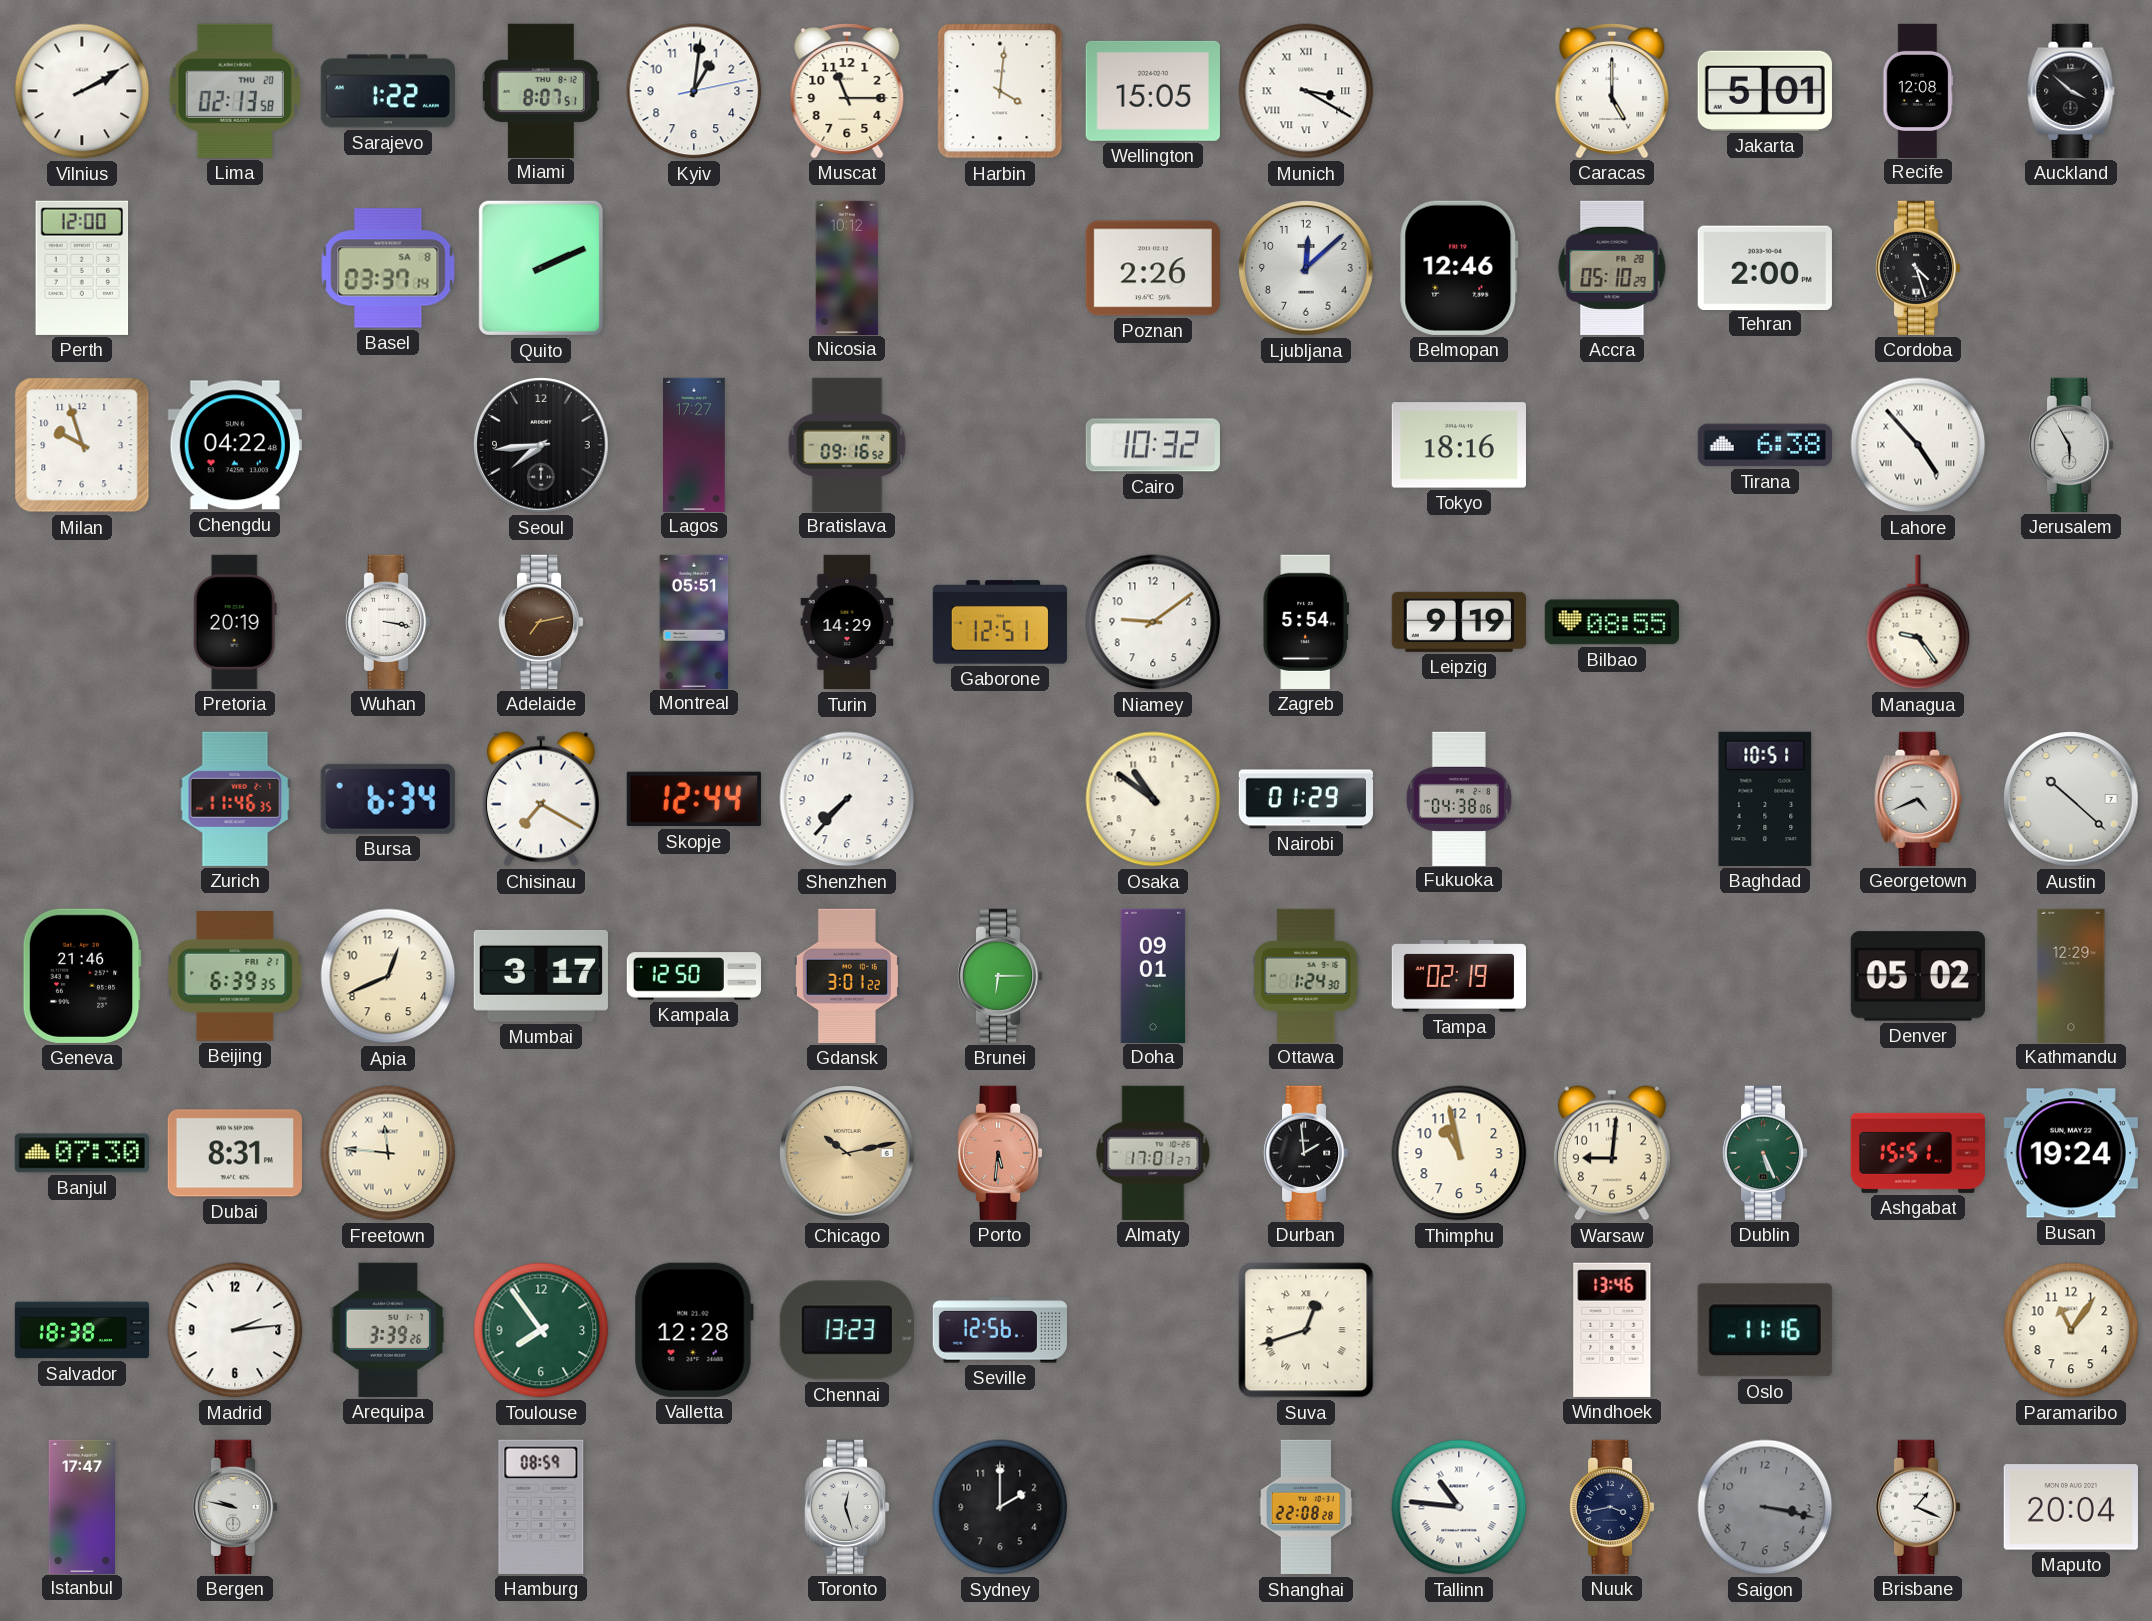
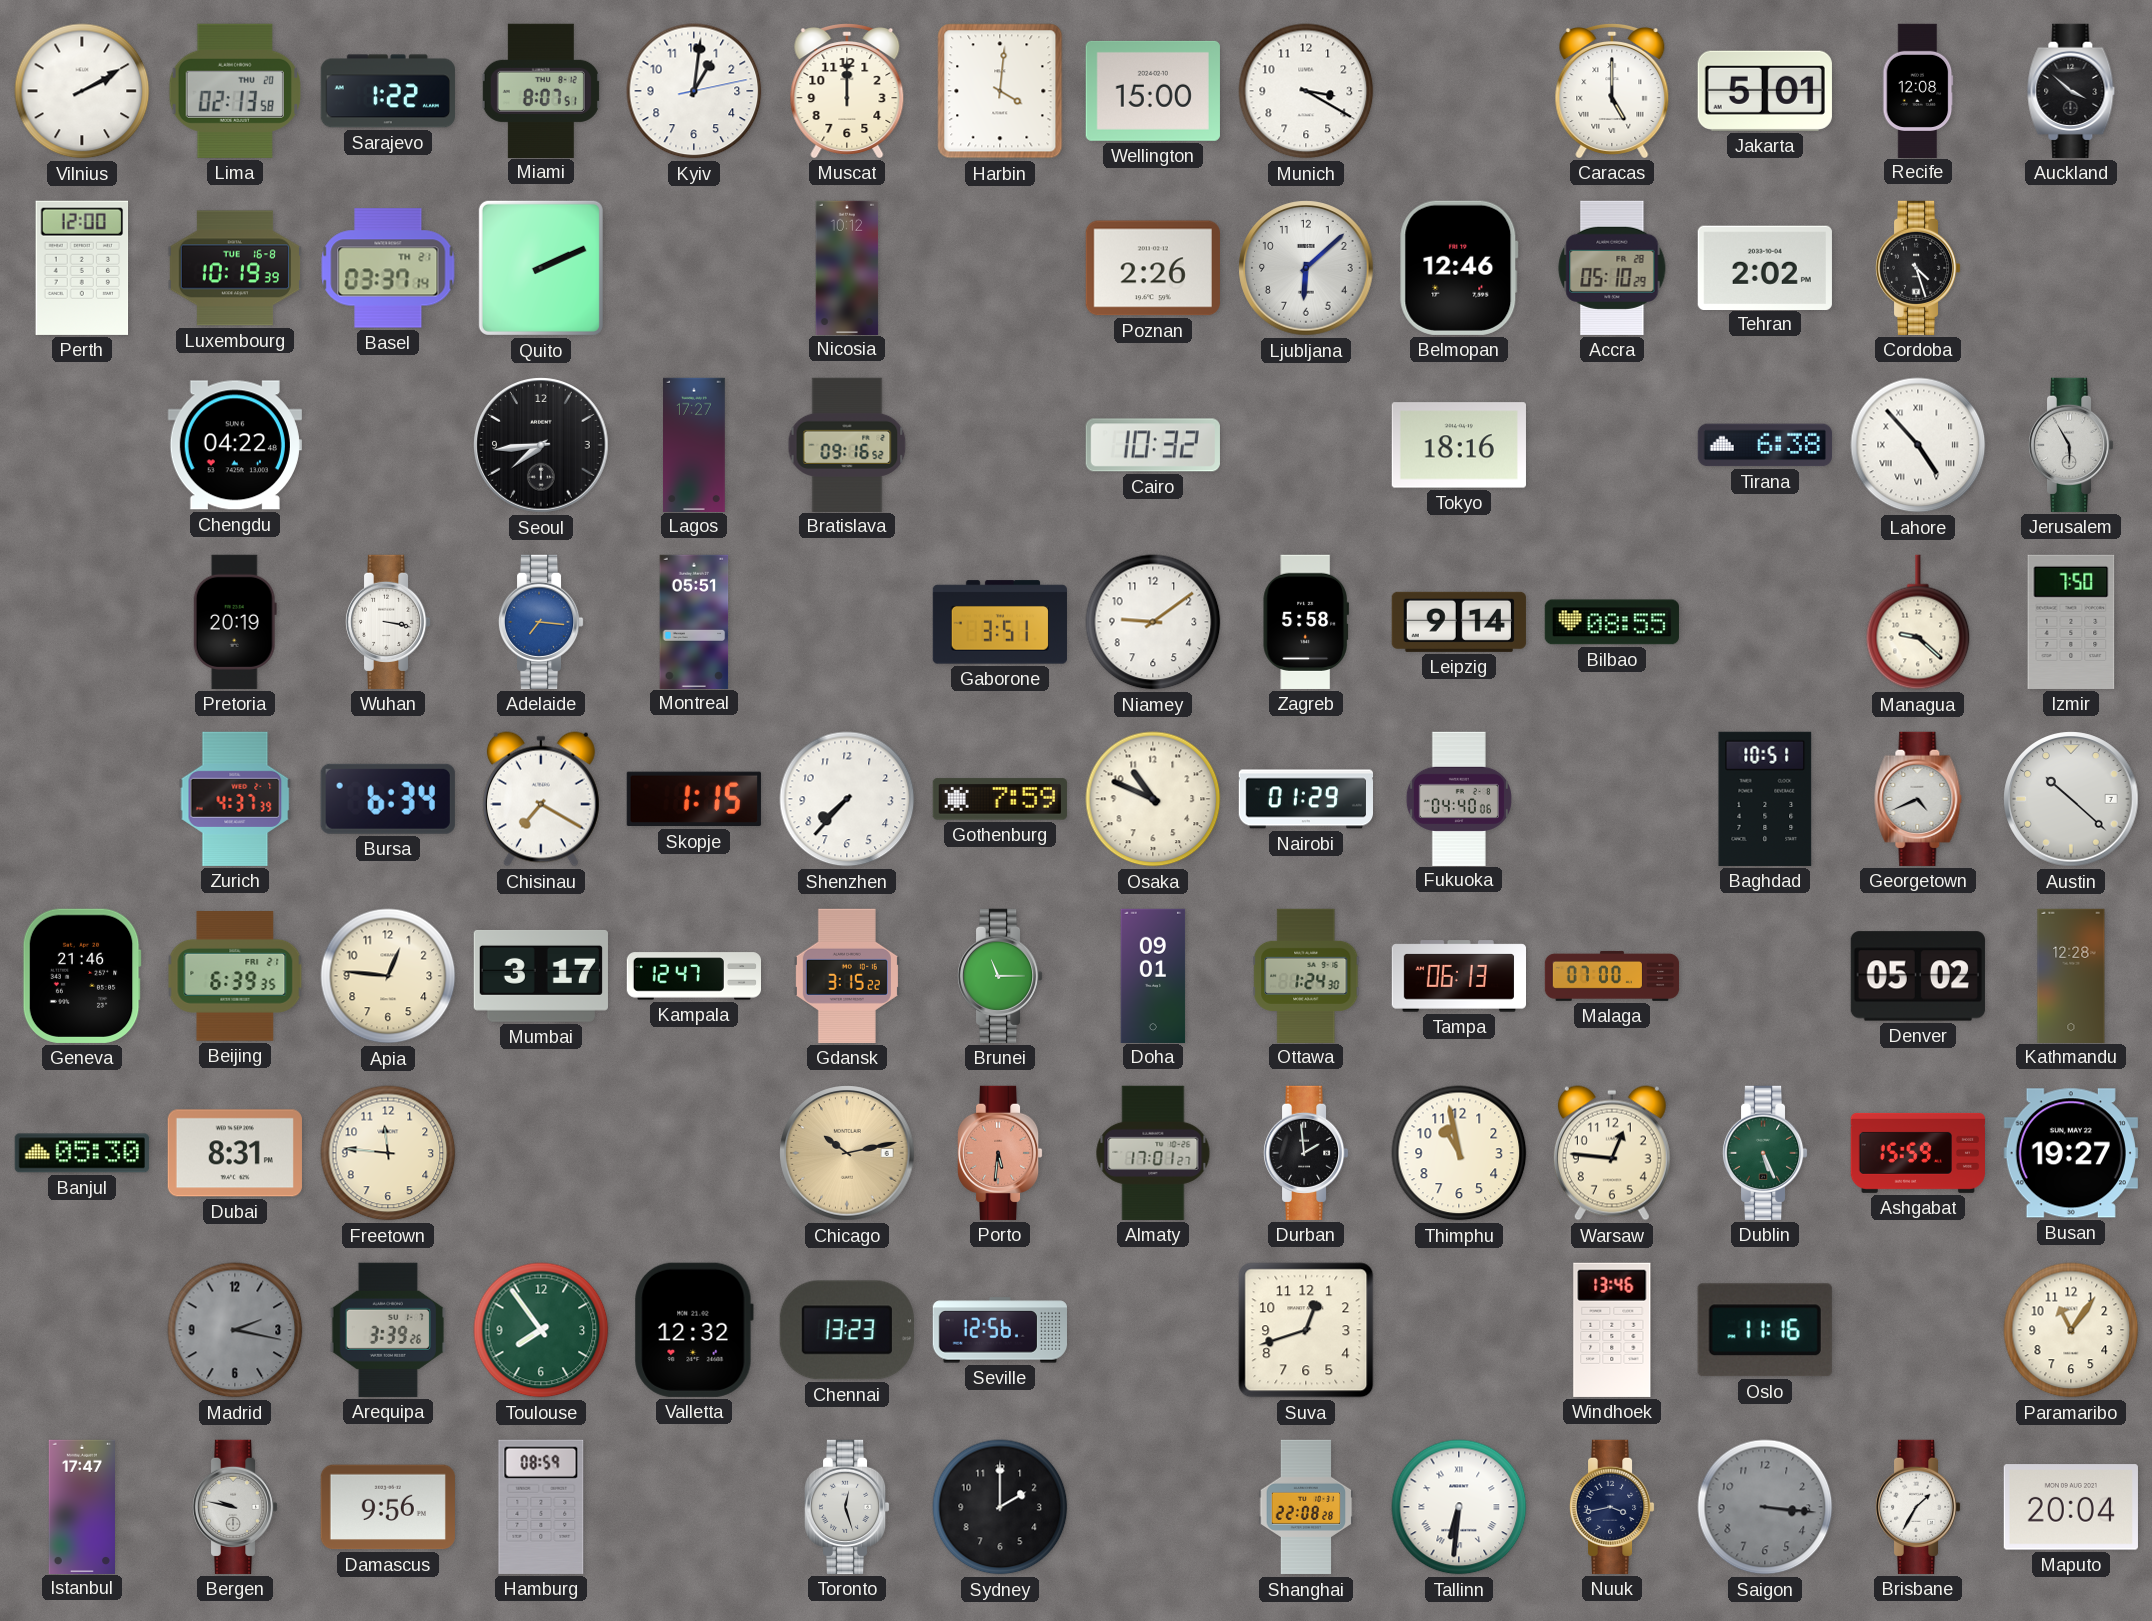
Muscat: 11:15 -> 12:00
Wellington: 15:05 -> 15:00
Munich numerals: Roman -> Arabic
Luxembourg: none -> 10:19
Basel date: SA 8 -> TH 21
Ljubljana: 12:08 -> 6:08
Tehran: 2:00 -> 2:02
Milan: 9:57 -> none
Adelaide: 7:13 -> 7:16
Adelaide dial: brown -> blue
Turin: 14:29 -> none
Gaborone: 12:51 -> 3:51
Zagreb: 5:54 -> 5:58
Leipzig: 9:19 -> 9:14
Managua: 9:24 -> 9:22
Izmir: none -> 7:50
Zurich: 11:46 -> 4:37
Skopje: 12:44 -> 1:15
Gothenburg: none -> 7:59
Osaka: 10:51 -> 10:49
Fukuoka: 04:38 -> 04:40
Apia: 12:41 -> 12:46
Kampala: 12:50 -> 12:47
Gdansk: 3:01 -> 3:15
Brunei: 6:15 -> 11:15
Tampa: 02:19 -> 06:13
Malaga: none -> 07:00
Kathmandu: 12:29 -> 12:28
Banjul: 07:30 -> 05:30
Freetown numerals: Roman -> Arabic
Warsaw: 9:01 -> 12:46
Ashgabat: 15:51 -> 15:59
Busan: 19:24 -> 19:27
Salvador: 18:38 -> none
Madrid: 2:14 -> 2:17
Madrid dial: white -> grey
Valletta: 12:28 -> 12:32
Suva numerals: Roman -> Arabic
Damascus: none -> 9:56
Tallinn: 10:46 -> 6:31
Saigon: 3:17 -> 3:16
Brisbane: 1:19 -> 1:35
